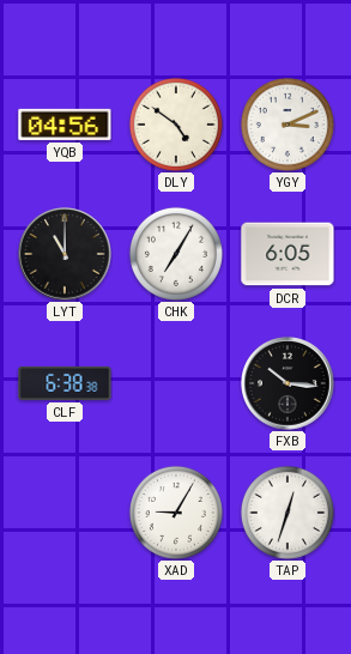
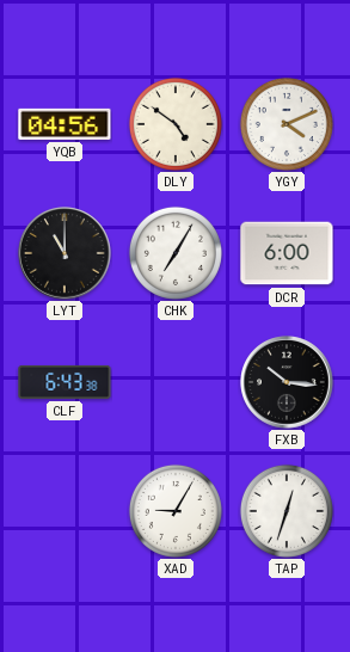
YGY: 3:11 -> 4:11
DCR: 6:05 -> 6:00
CLF: 6:38 -> 6:43
